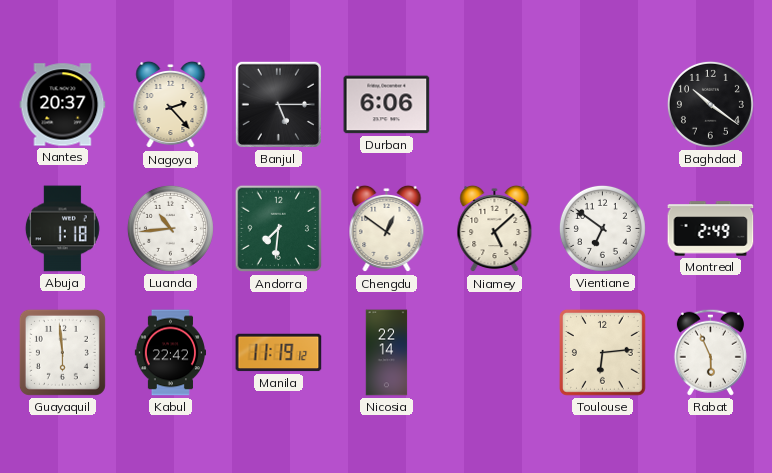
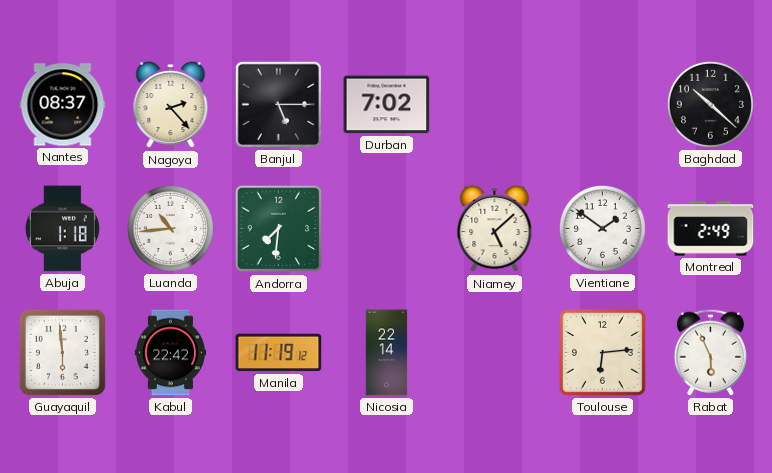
Nantes: 20:37 -> 08:37
Durban: 6:06 -> 7:02
Baghdad: 10:21 -> 10:22
Chengdu: 12:51 -> none
Vientiane: 6:51 -> 1:51
